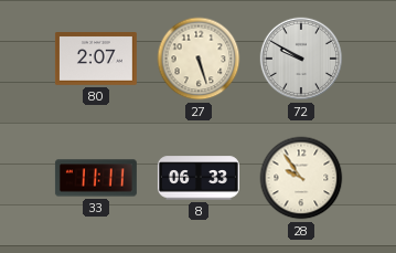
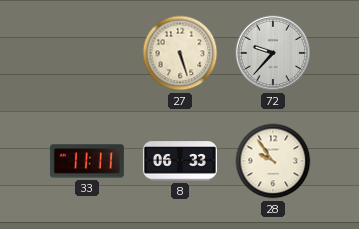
80: 2:07 -> none
72: 9:50 -> 9:37
